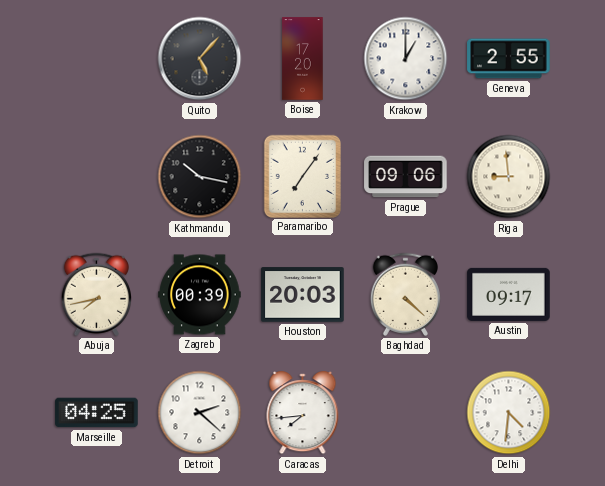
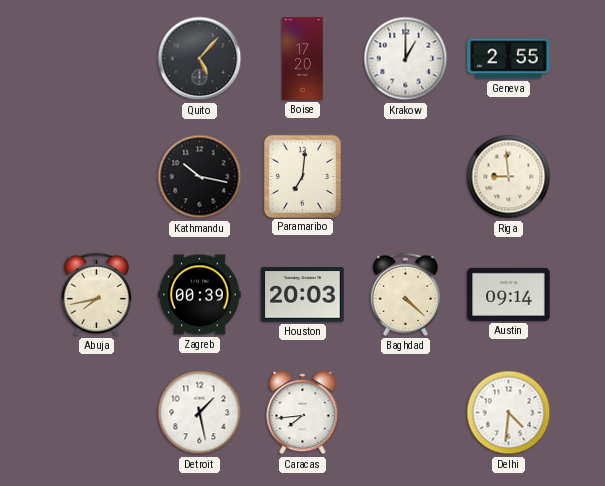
Paramaribo: 7:06 -> 7:01
Prague: 09:06 -> none
Austin: 09:17 -> 09:14
Marseille: 04:25 -> none
Detroit: 2:22 -> 1:28
